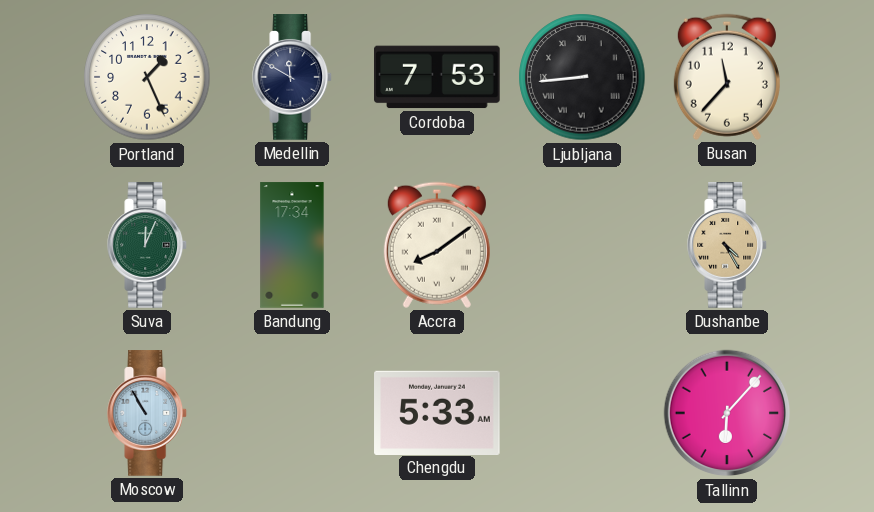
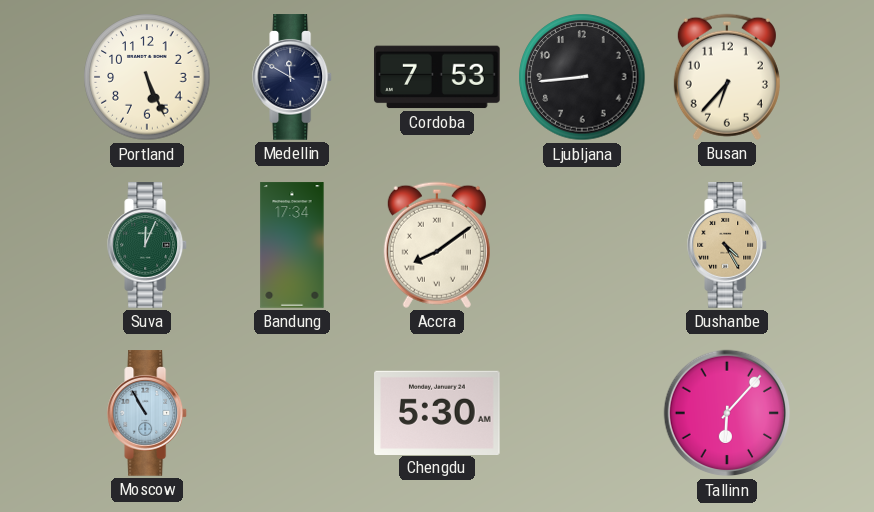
Portland: 1:26 -> 5:26
Ljubljana numerals: Roman -> Arabic
Busan: 11:37 -> 6:37
Chengdu: 5:33 -> 5:30
